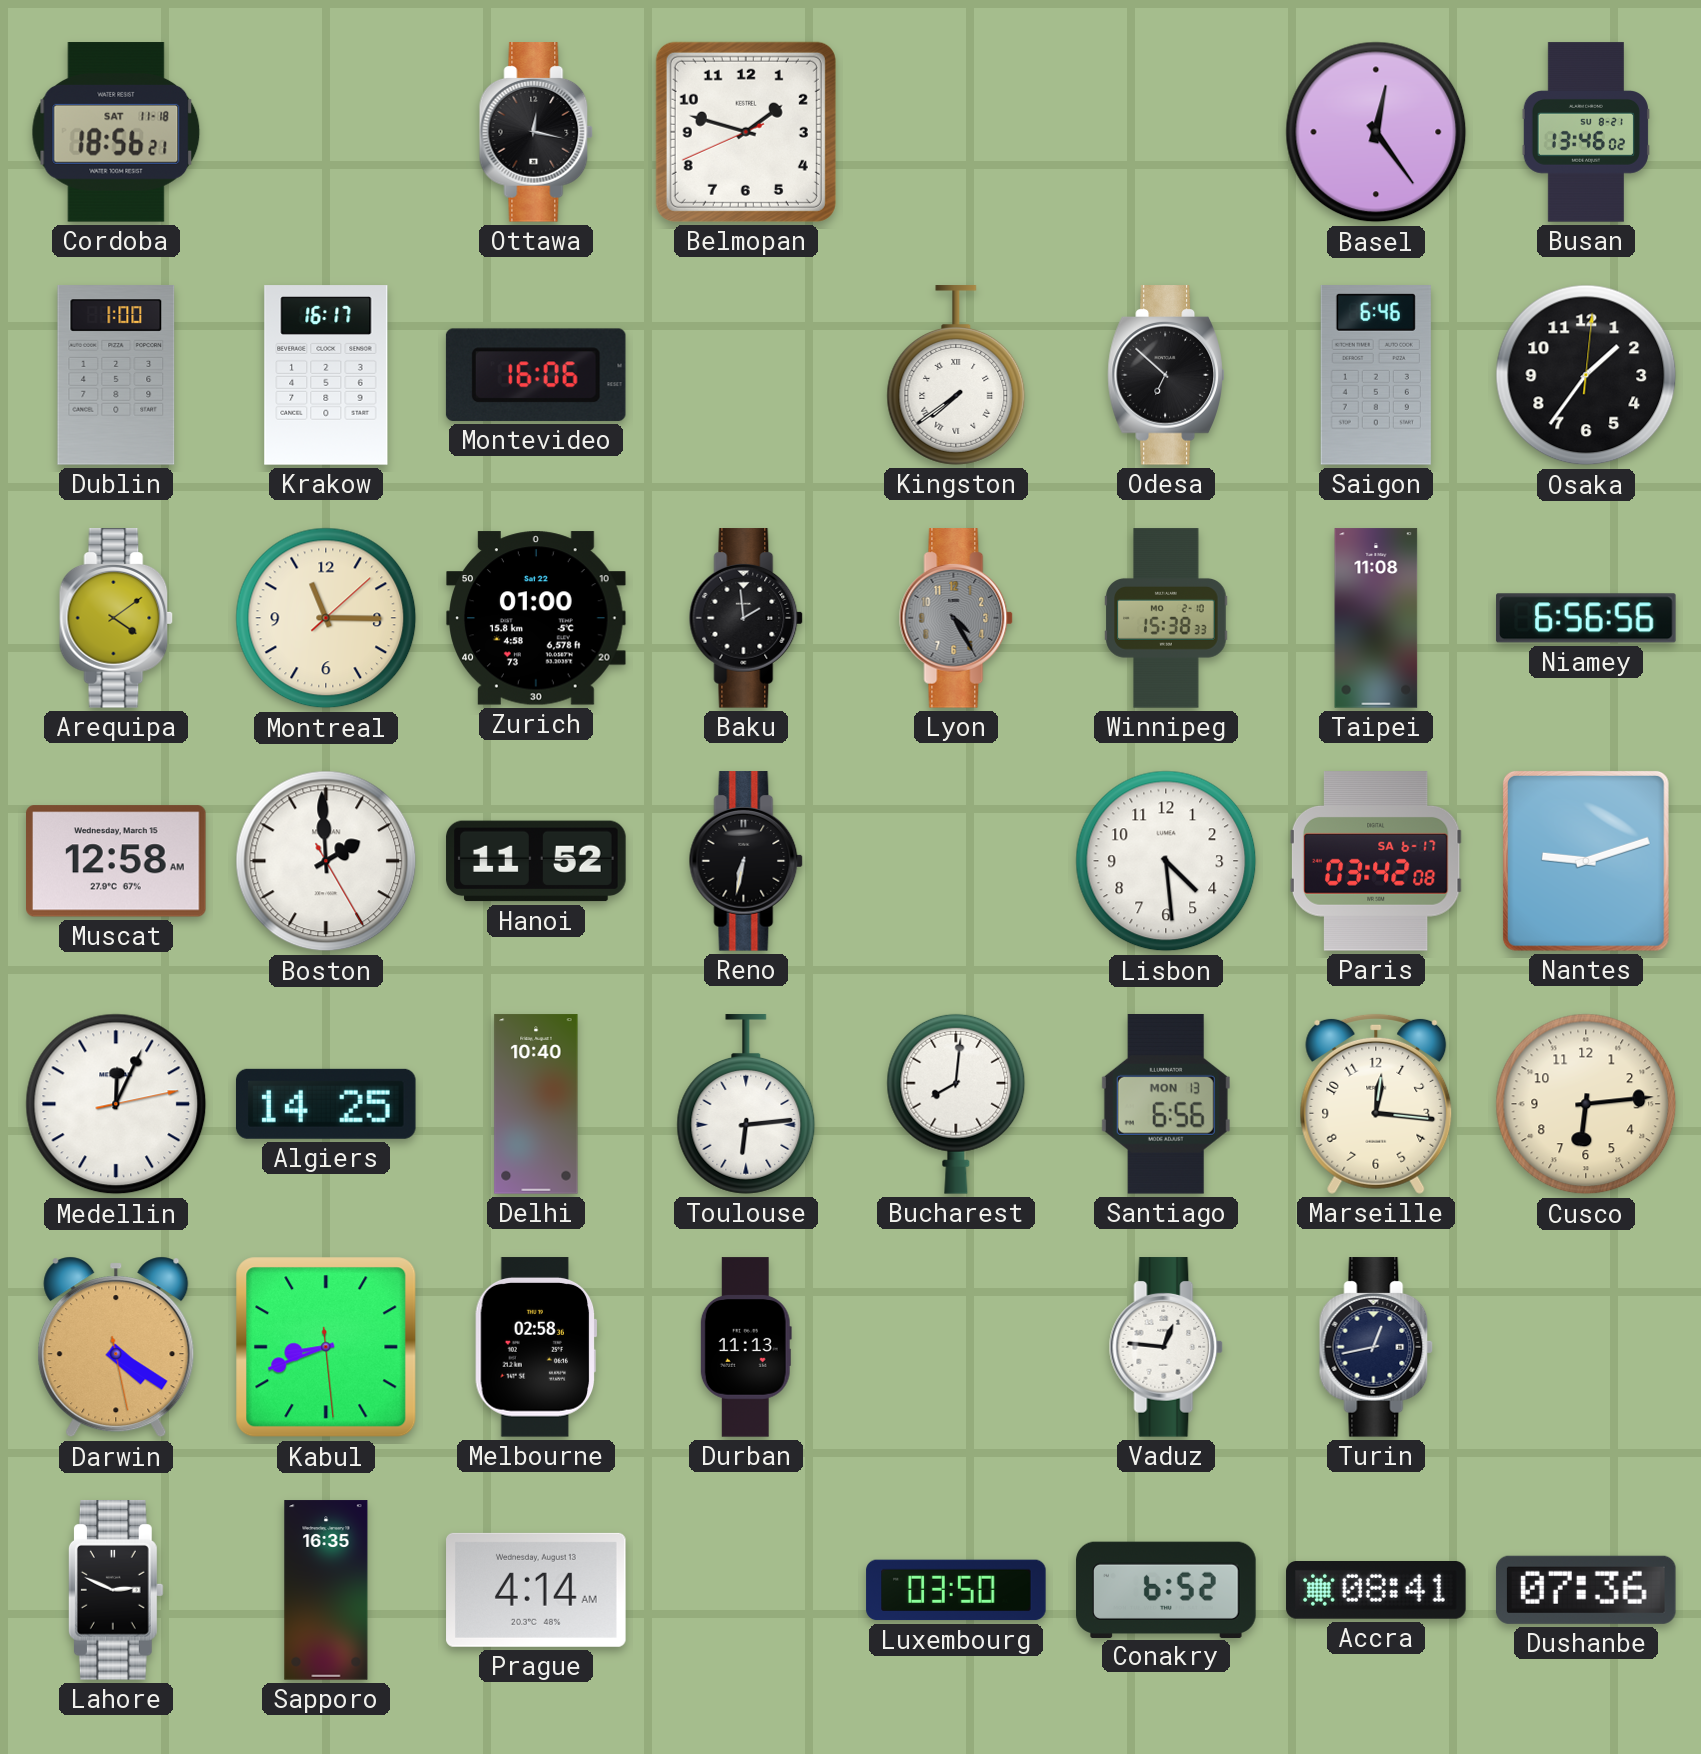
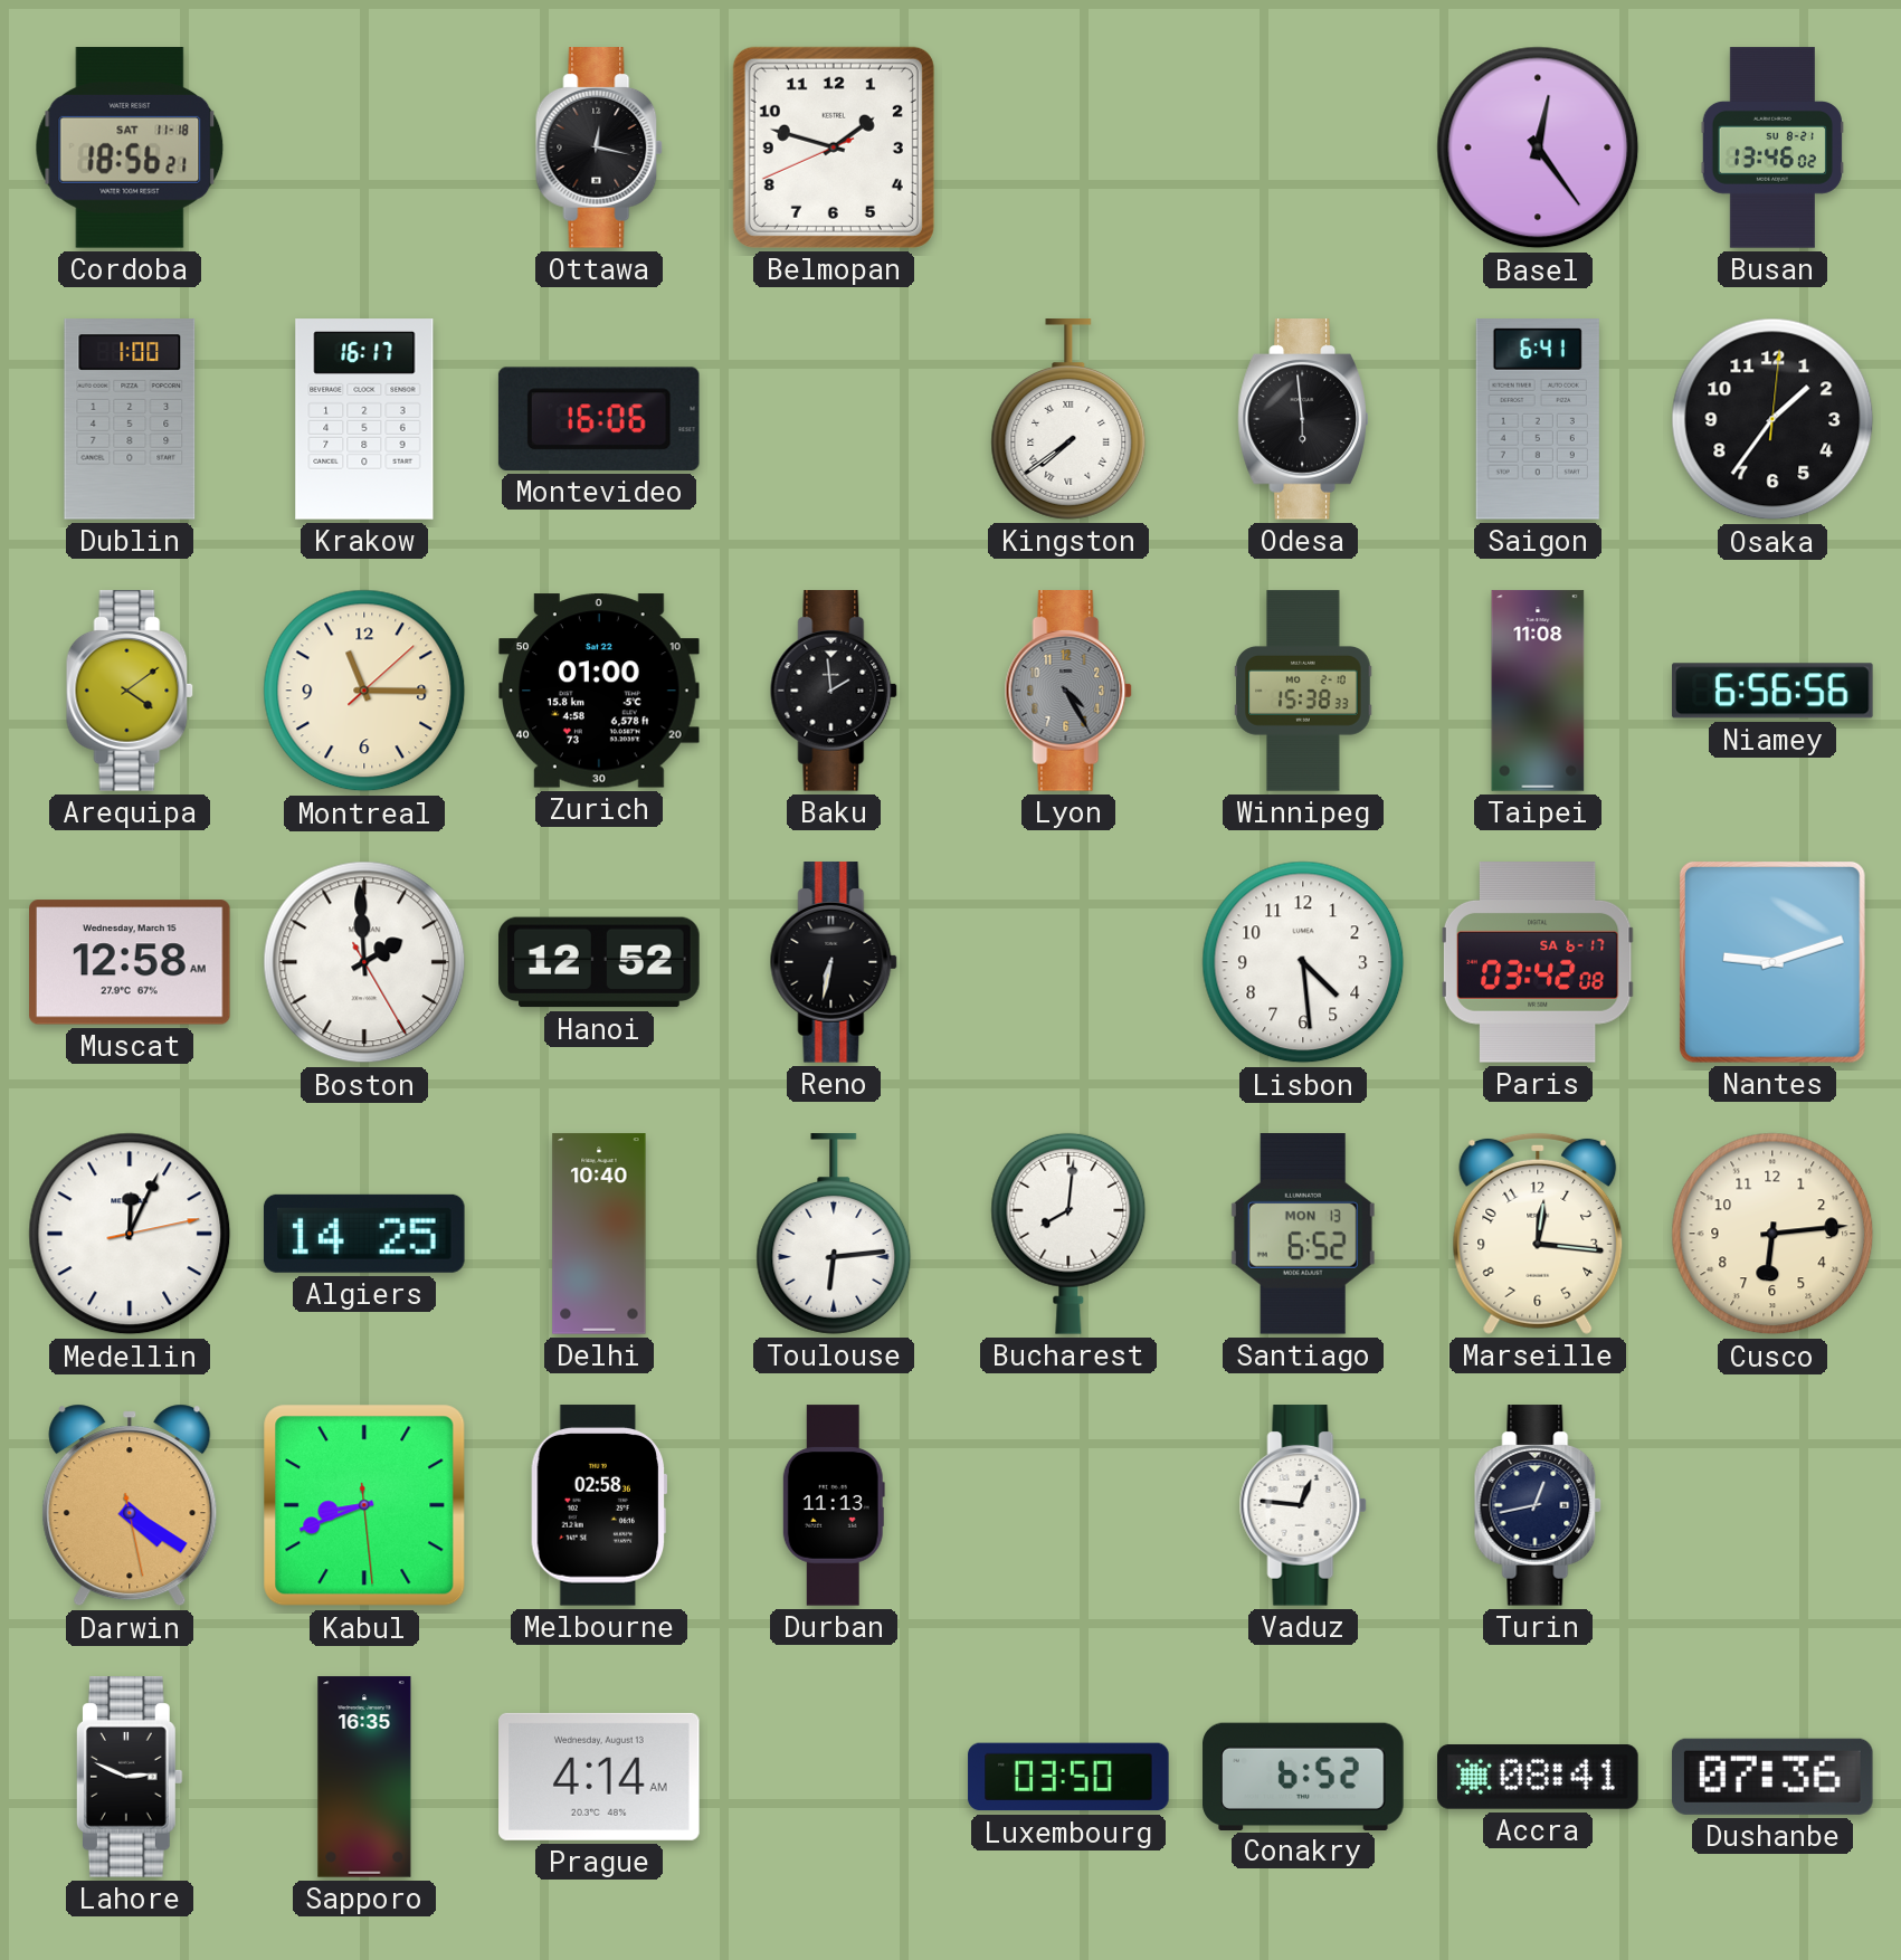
Odesa: 6:52 -> 5:59
Saigon: 6:46 -> 6:41
Hanoi: 11:52 -> 12:52
Santiago: 6:56 -> 6:52
